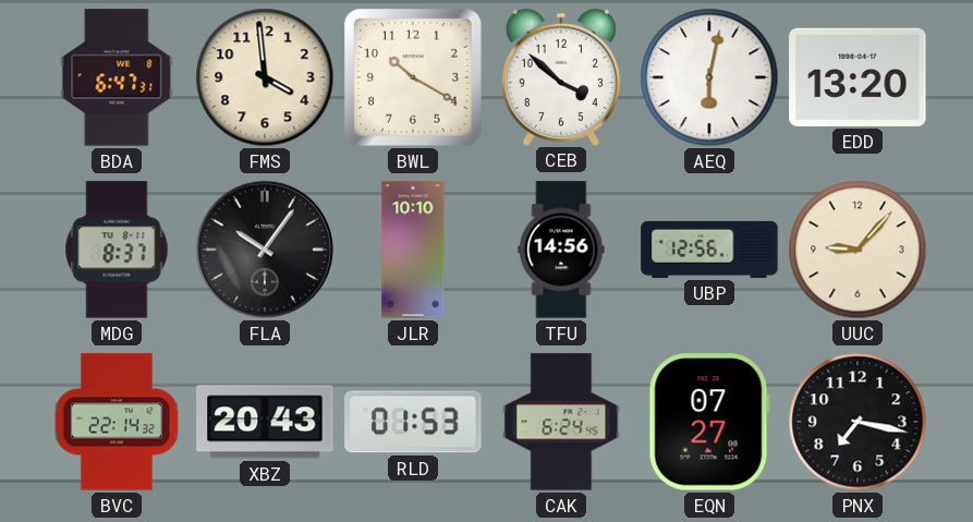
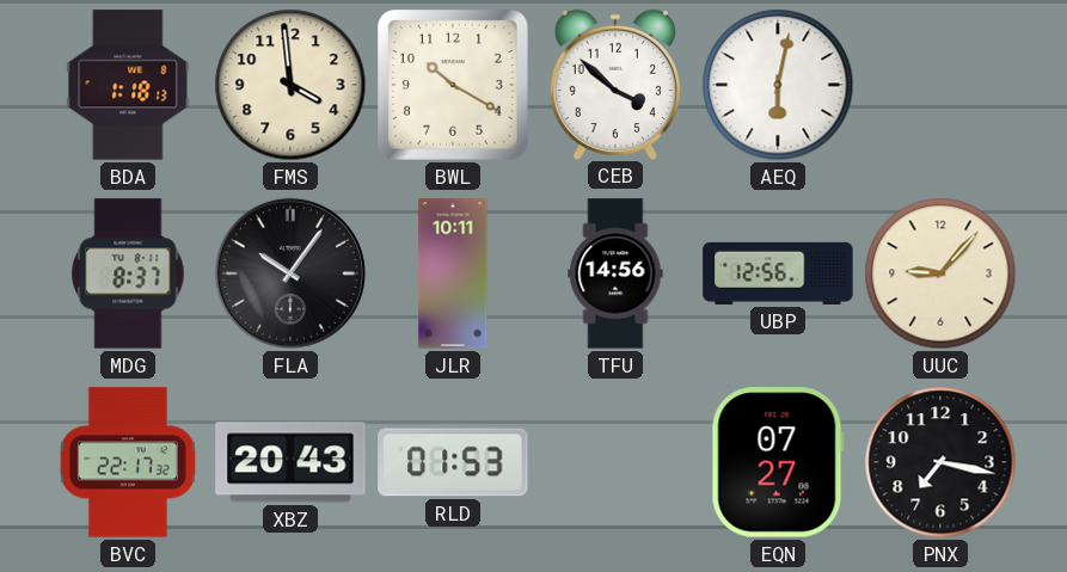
BDA: 6:47 -> 1:18
EDD: 13:20 -> none
JLR: 10:10 -> 10:11
BVC: 22:14 -> 22:17
CAK: 6:24 -> none
